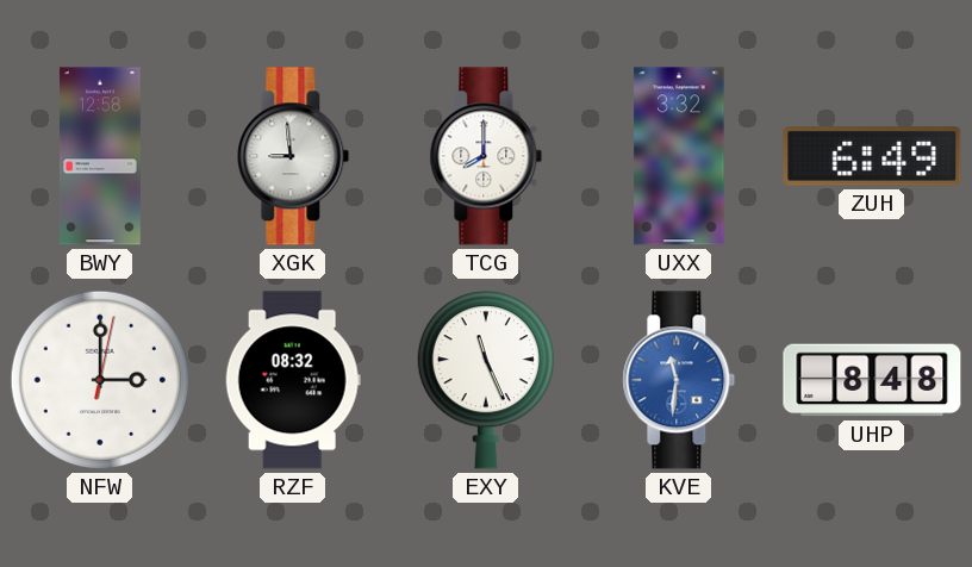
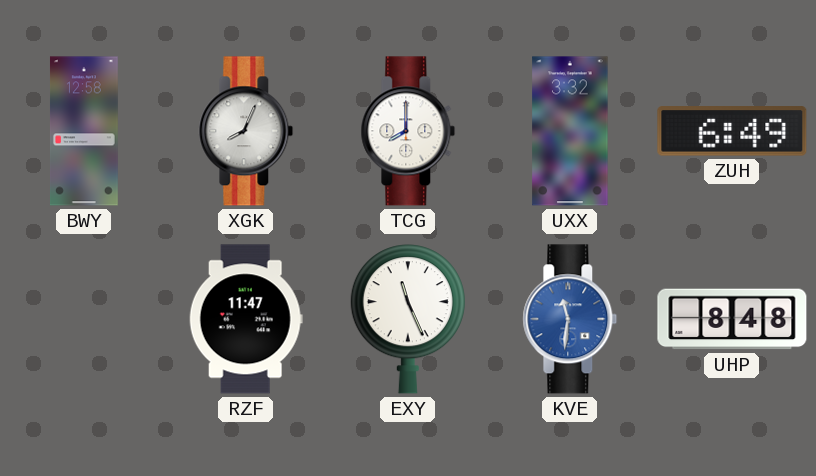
XGK: 8:59 -> 8:04
NFW: 3:00 -> none
RZF: 08:32 -> 11:47
